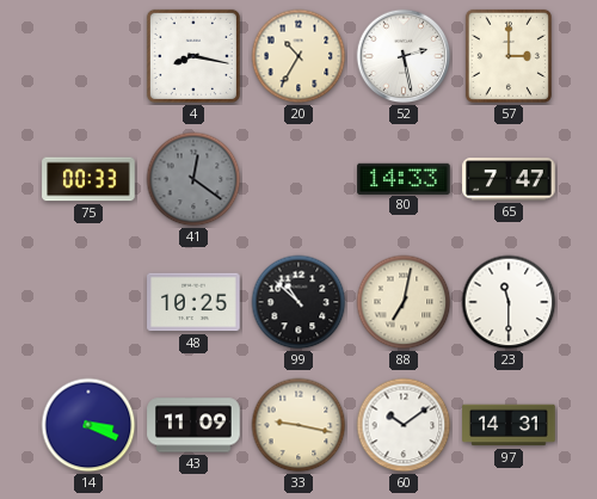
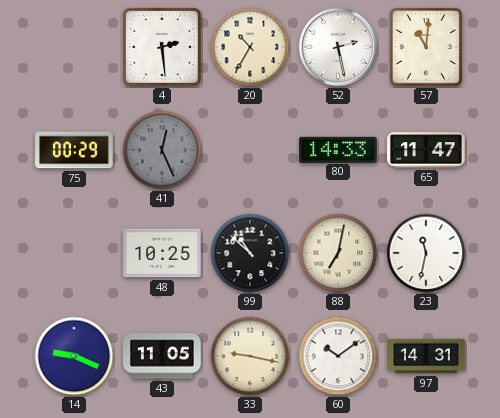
4: 8:17 -> 2:29
57: 3:00 -> 11:01
75: 00:33 -> 00:29
41: 12:21 -> 12:26
65: 7:47 -> 11:47
23: 11:30 -> 11:32
14: 3:19 -> 9:19
43: 11:09 -> 11:05
